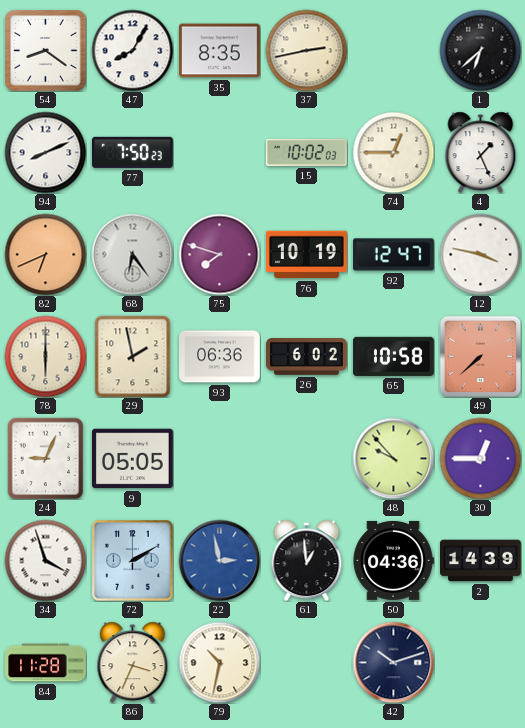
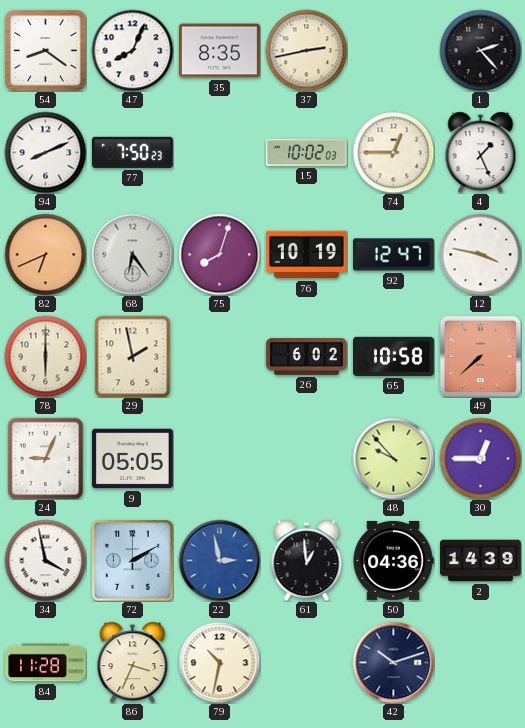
47: 8:05 -> 8:04
1: 6:38 -> 2:23
75: 7:48 -> 8:03
93: 06:36 -> none
34: 3:57 -> 3:58
